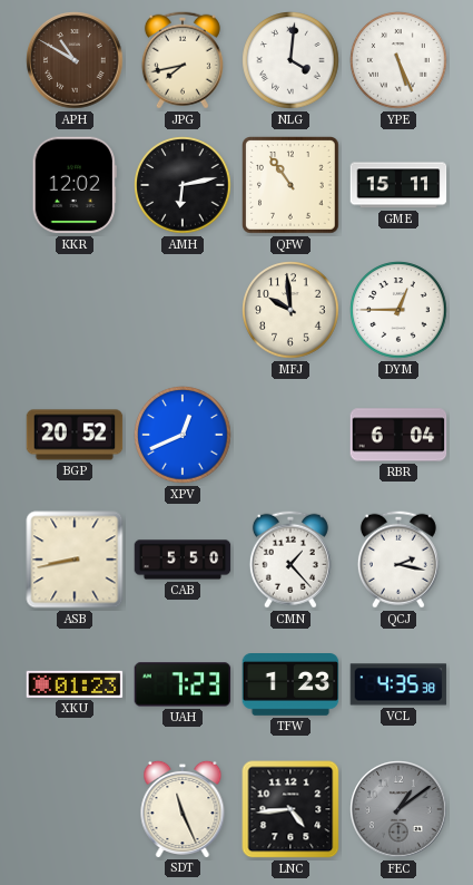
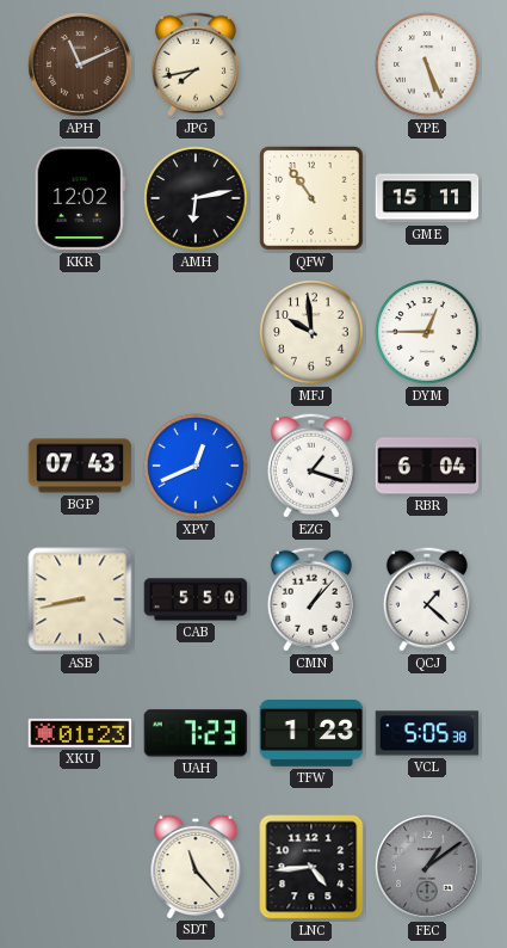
APH: 10:50 -> 11:11
NLG: 4:01 -> none
BGP: 20:52 -> 07:43
EZG: none -> 1:18
CMN: 1:23 -> 1:07
QCJ: 2:17 -> 1:22
VCL: 4:35 -> 5:05
SDT: 11:26 -> 11:23
